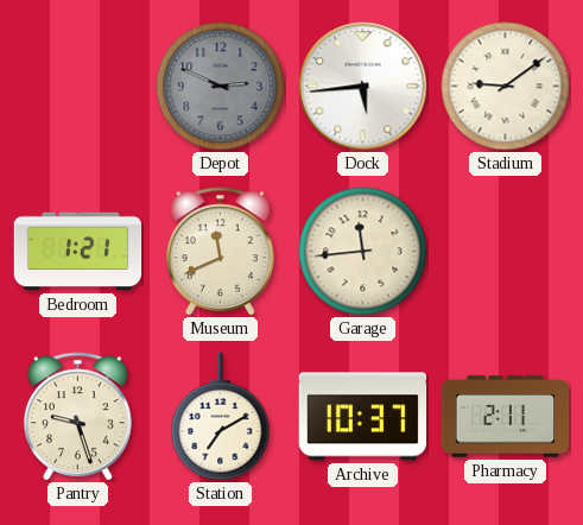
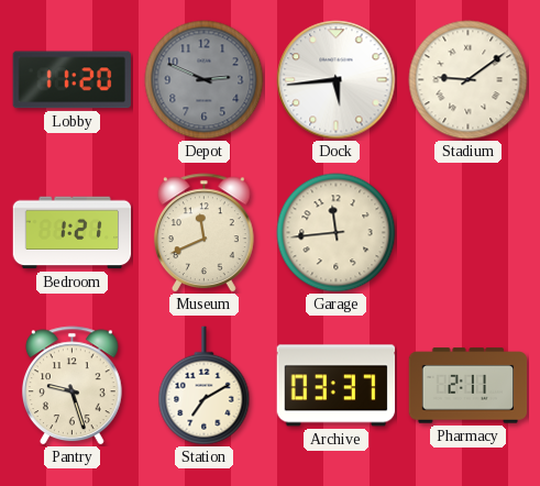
Lobby: none -> 11:20
Archive: 10:37 -> 03:37
